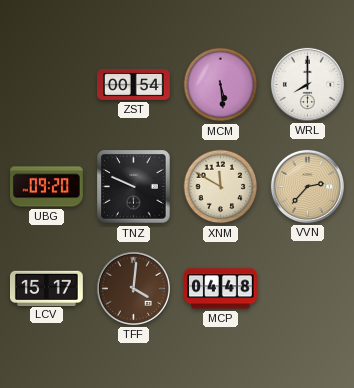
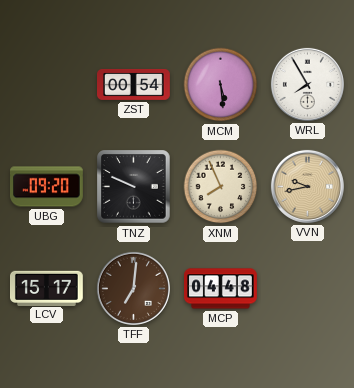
WRL: 8:00 -> 7:55
XNM: 11:50 -> 7:56
VVN: 2:37 -> 9:43
TFF: 4:01 -> 7:01
